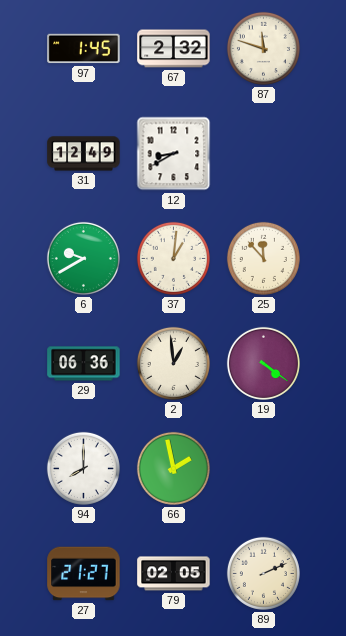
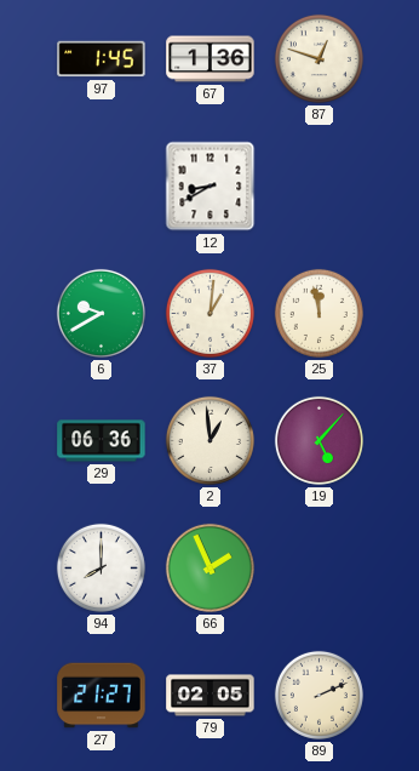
67: 2:32 -> 1:36
87: 11:48 -> 12:48
31: 12:49 -> none
25: 11:53 -> 11:58
19: 4:21 -> 5:07
66: 1:58 -> 1:56
